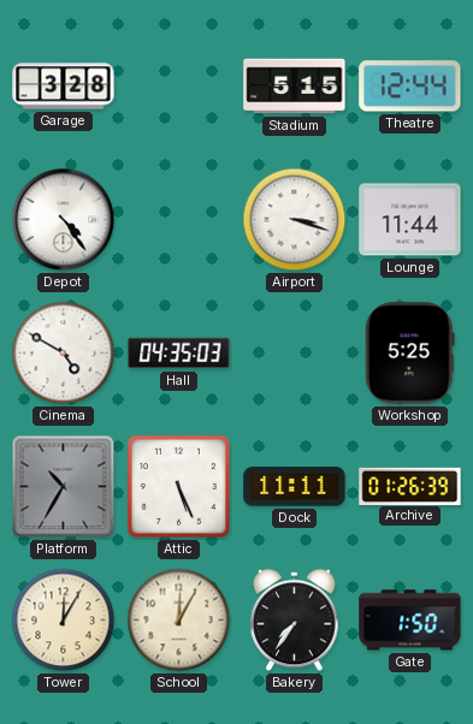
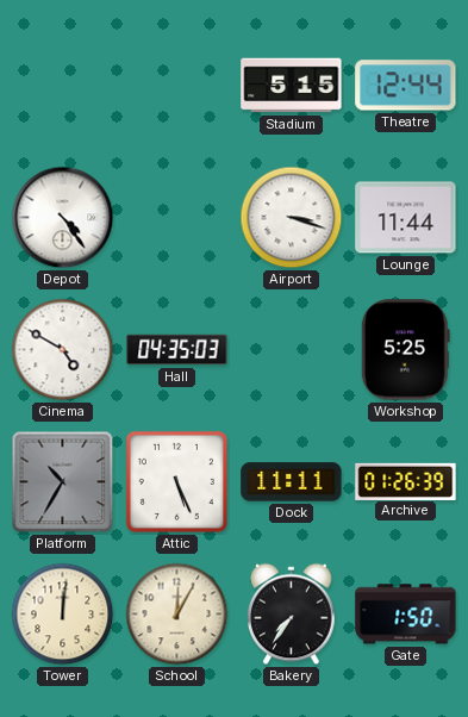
Garage: 3:28 -> none
Tower: 12:05 -> 12:01
